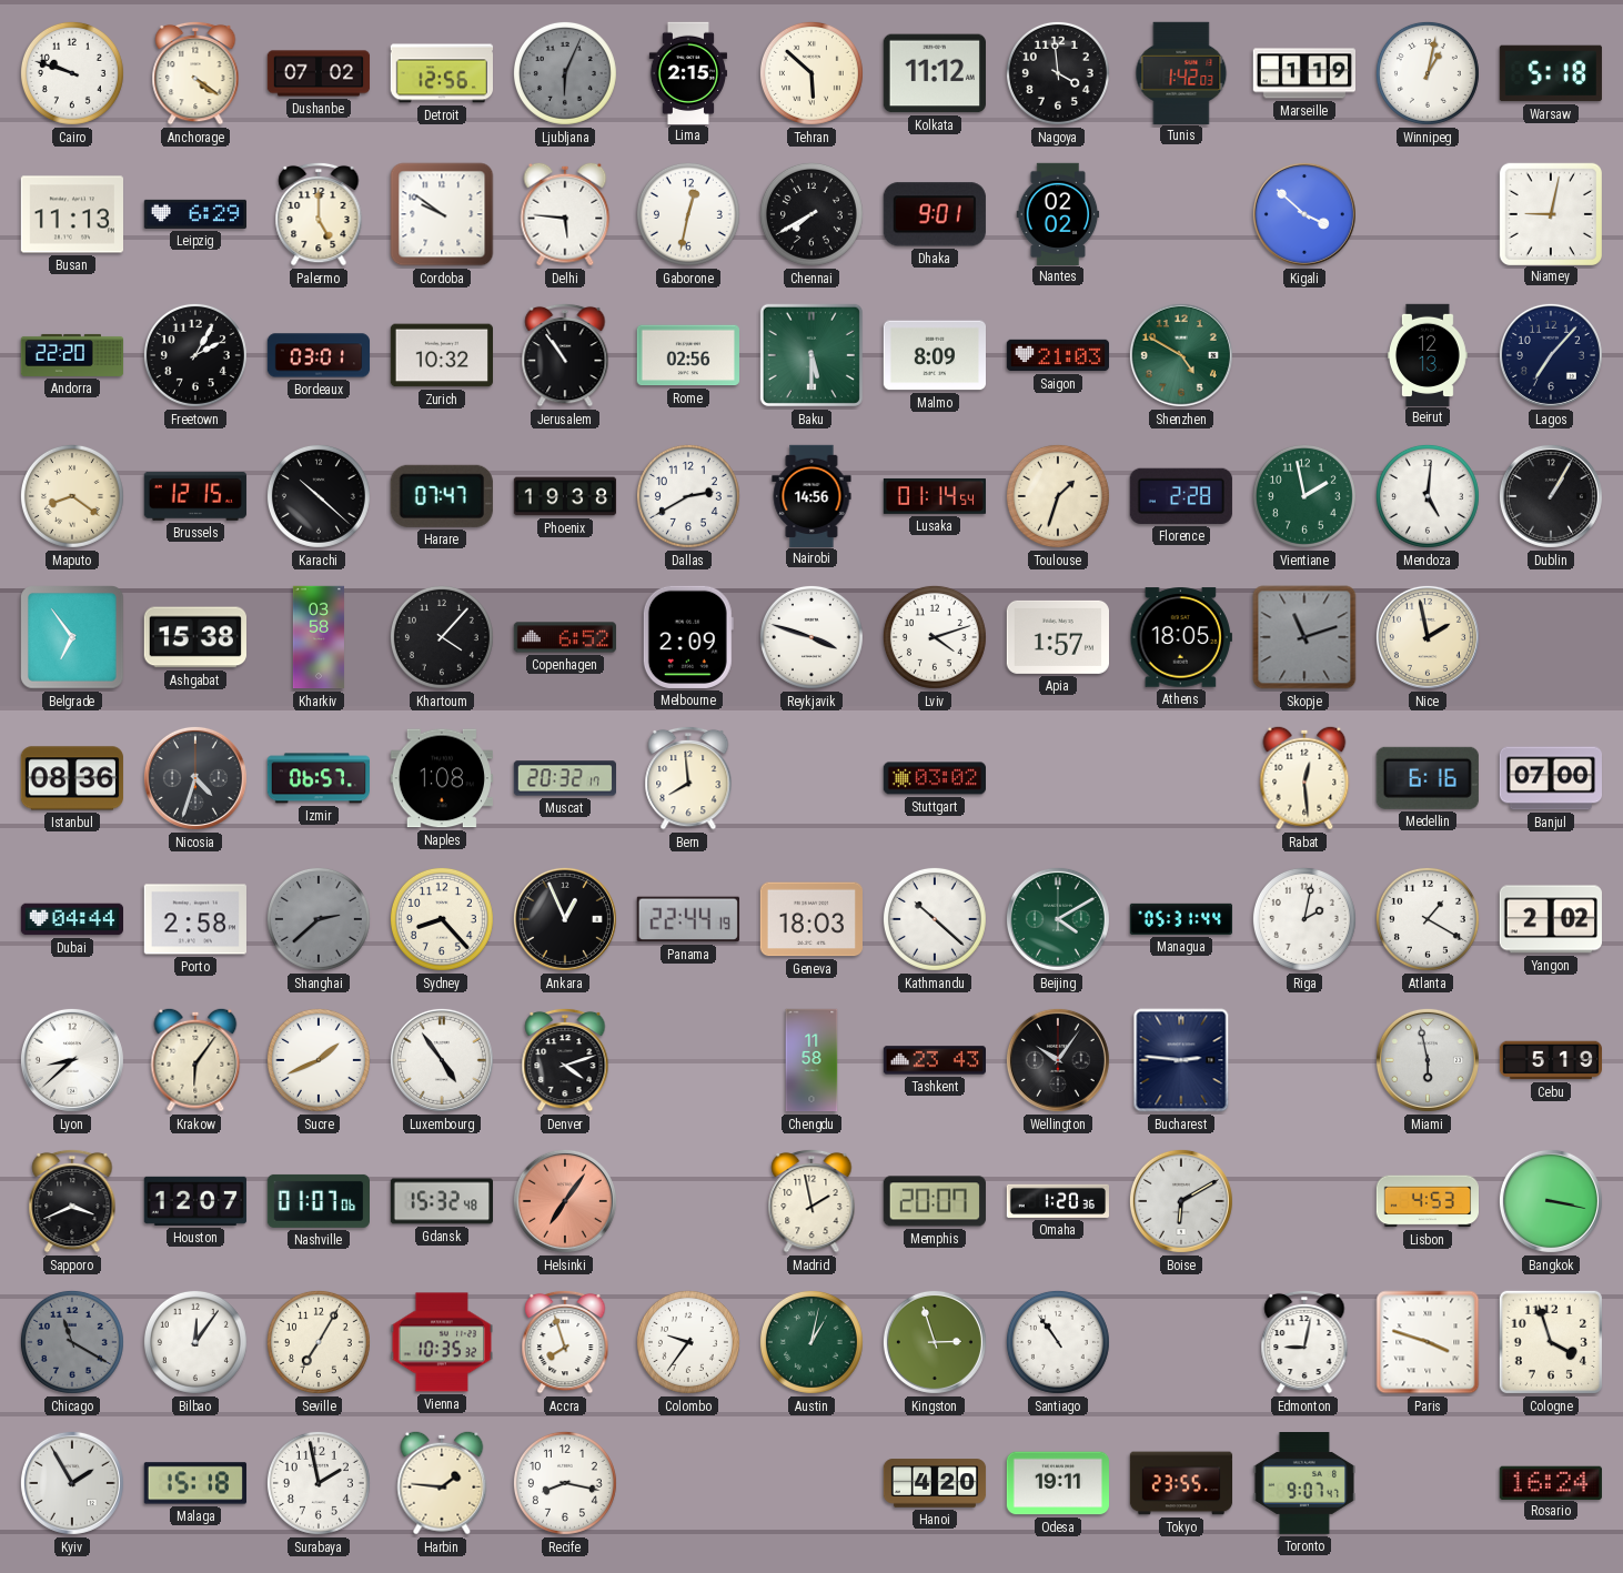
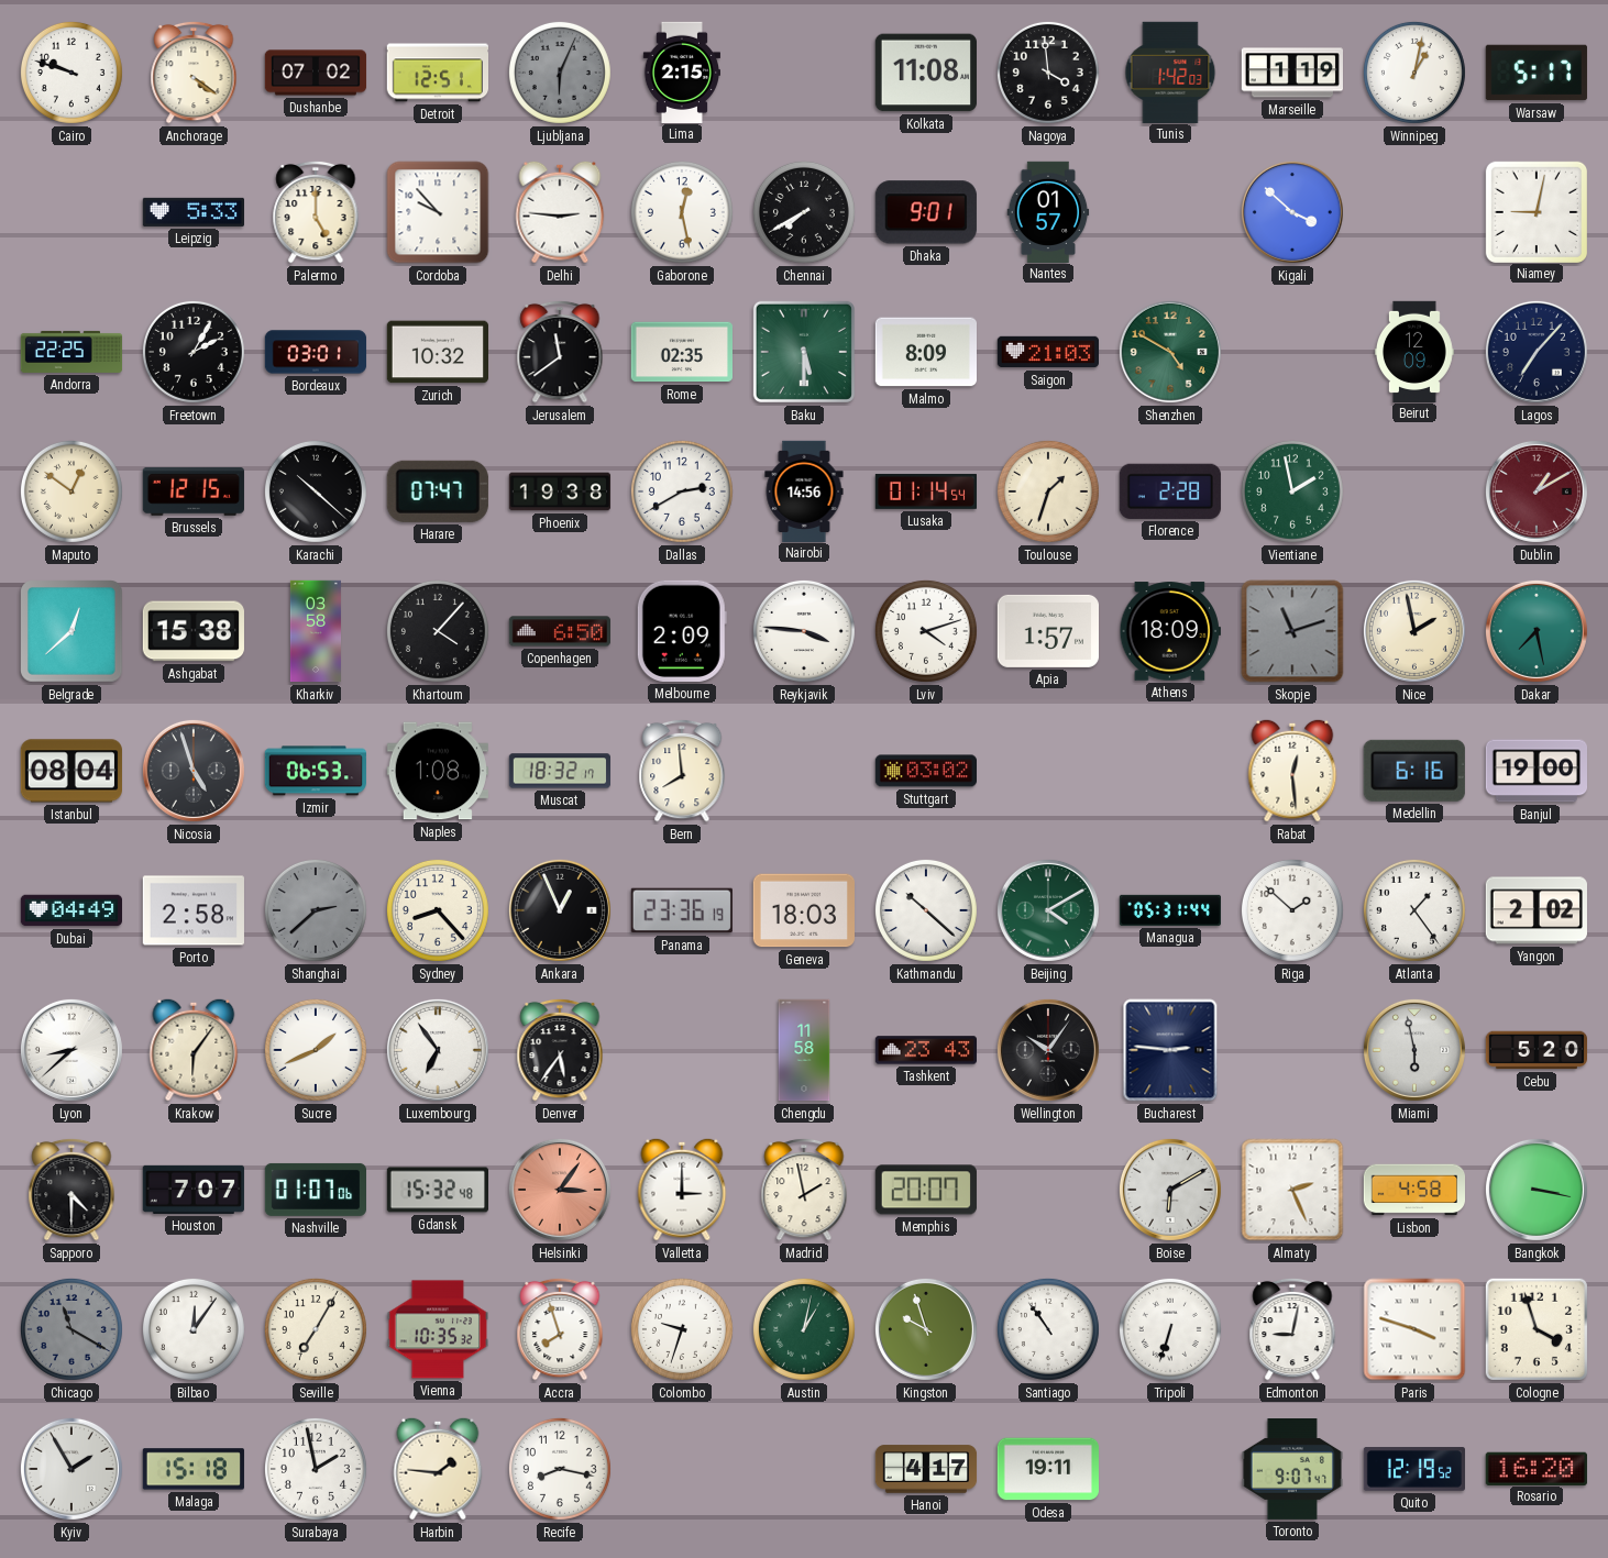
Detroit: 12:56 -> 12:51
Tehran: 5:52 -> none
Kolkata: 11:12 -> 11:08
Warsaw: 5:18 -> 5:17
Busan: 11:13 -> none
Leipzig: 6:29 -> 5:33
Cordoba: 9:51 -> 9:53
Delhi: 5:46 -> 2:46
Gaborone: 12:32 -> 12:28
Nantes: 02:02 -> 01:57
Andorra: 22:20 -> 22:25
Jerusalem: 10:54 -> 11:39
Rome: 02:56 -> 02:35
Beirut: 12:13 -> 12:09
Maputo: 8:21 -> 12:51
Mendoza: 5:01 -> none
Dublin: 1:05 -> 1:10
Dublin dial: black -> burgundy
Belgrade: 6:54 -> 12:38
Copenhagen: 6:52 -> 6:50
Reykjavik: 3:48 -> 3:46
Athens: 18:05 -> 18:09
Dakar: none -> 7:28
Istanbul: 08:36 -> 08:04
Nicosia: 4:33 -> 4:57
Izmir: 06:57 -> 06:53
Muscat: 20:32 -> 18:32
Banjul: 07:00 -> 19:00
Dubai: 04:44 -> 04:49
Panama: 22:44 -> 23:36
Riga: 2:02 -> 1:52
Atlanta: 1:20 -> 1:24
Luxembourg: 4:54 -> 6:54
Denver: 4:12 -> 5:36
Cebu: 5:19 -> 5:20
Sapporo: 3:41 -> 4:30
Houston: 12:07 -> 7:07
Helsinki: 7:06 -> 3:06
Valletta: none -> 3:00
Omaha: 1:20 -> none
Almaty: none -> 2:26
Lisbon: 4:53 -> 4:58
Colombo: 9:36 -> 9:33
Kingston: 2:57 -> 9:57
Tripoli: none -> 6:33
Hanoi: 4:20 -> 4:17
Tokyo: 23:55 -> none
Quito: none -> 12:19
Rosario: 16:24 -> 16:20
